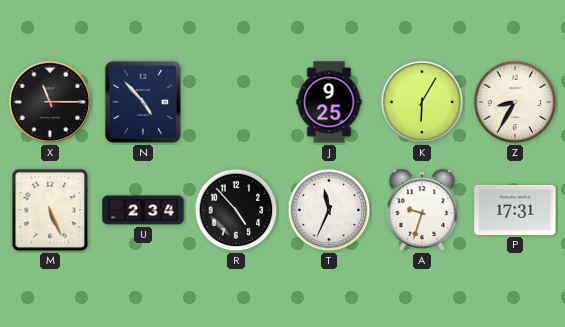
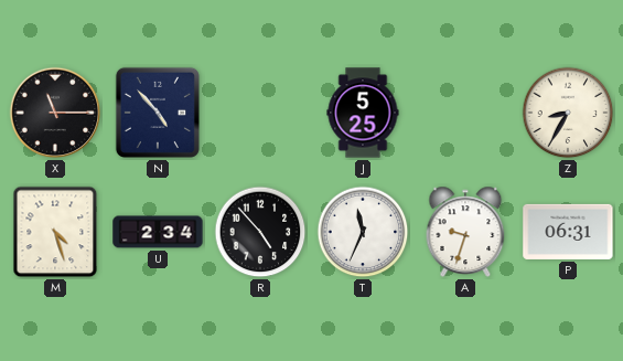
J: 9:25 -> 5:25
K: 6:05 -> none
M: 5:26 -> 4:27
P: 17:31 -> 06:31
